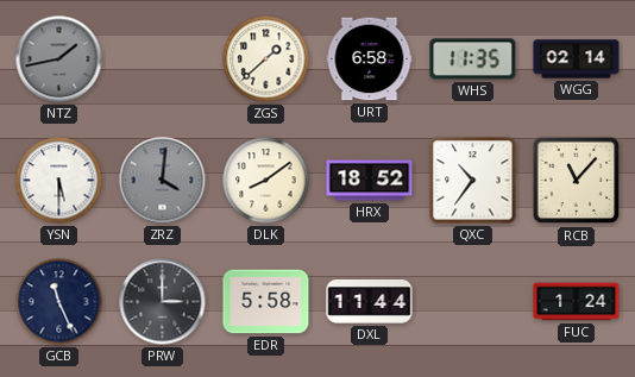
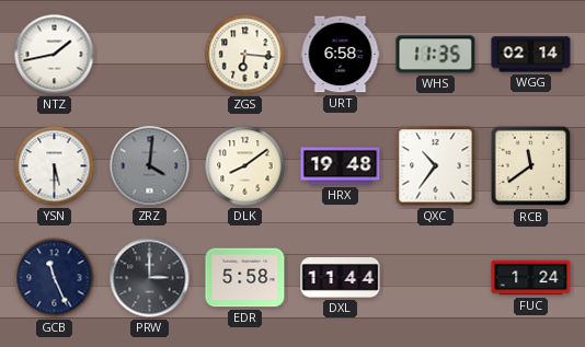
NTZ dial: grey -> white
ZGS: 1:38 -> 6:16
HRX: 18:52 -> 19:48
RCB: 11:07 -> 11:39
